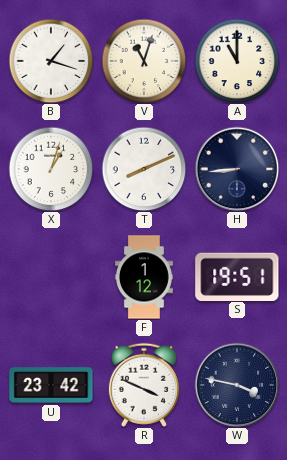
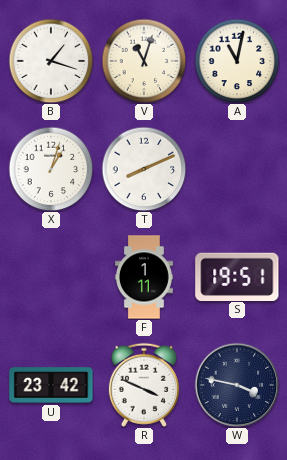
A: 11:00 -> 11:02
H: 8:44 -> none
F: 1:12 -> 1:11
